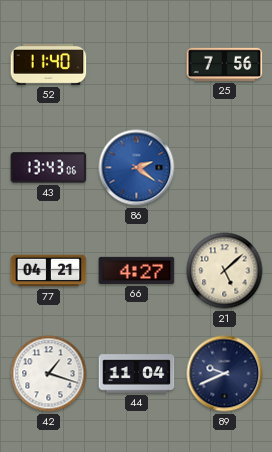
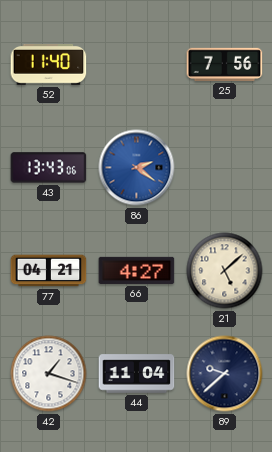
89: 9:41 -> 9:38
